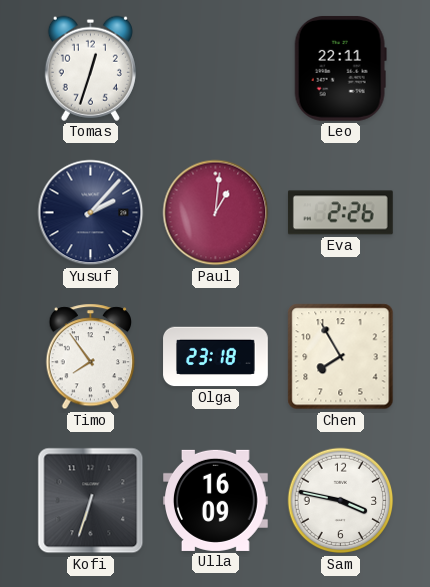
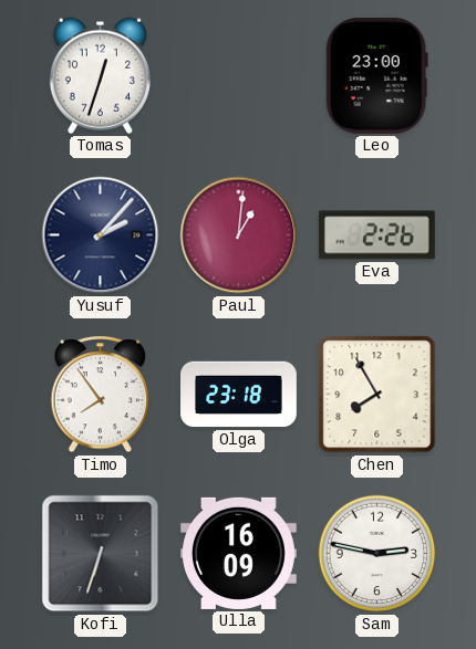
Leo: 22:11 -> 23:00
Sam: 3:47 -> 2:47
